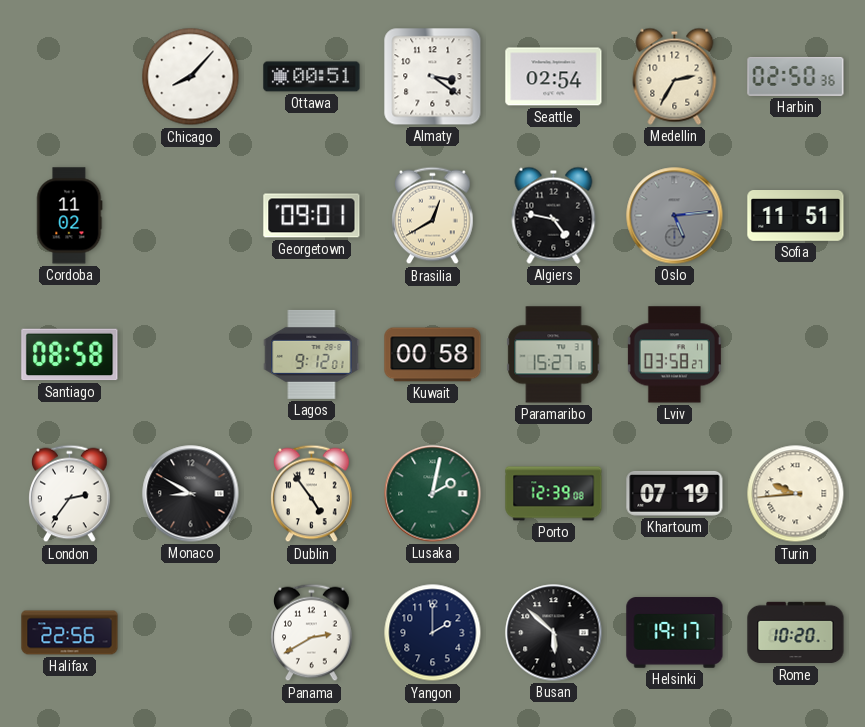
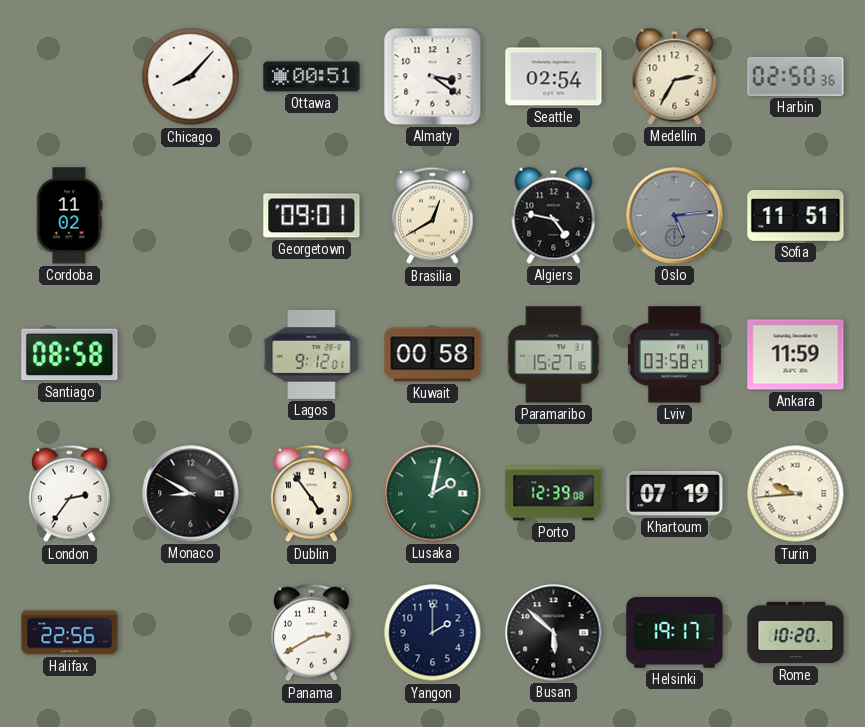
Ankara: none -> 11:59
